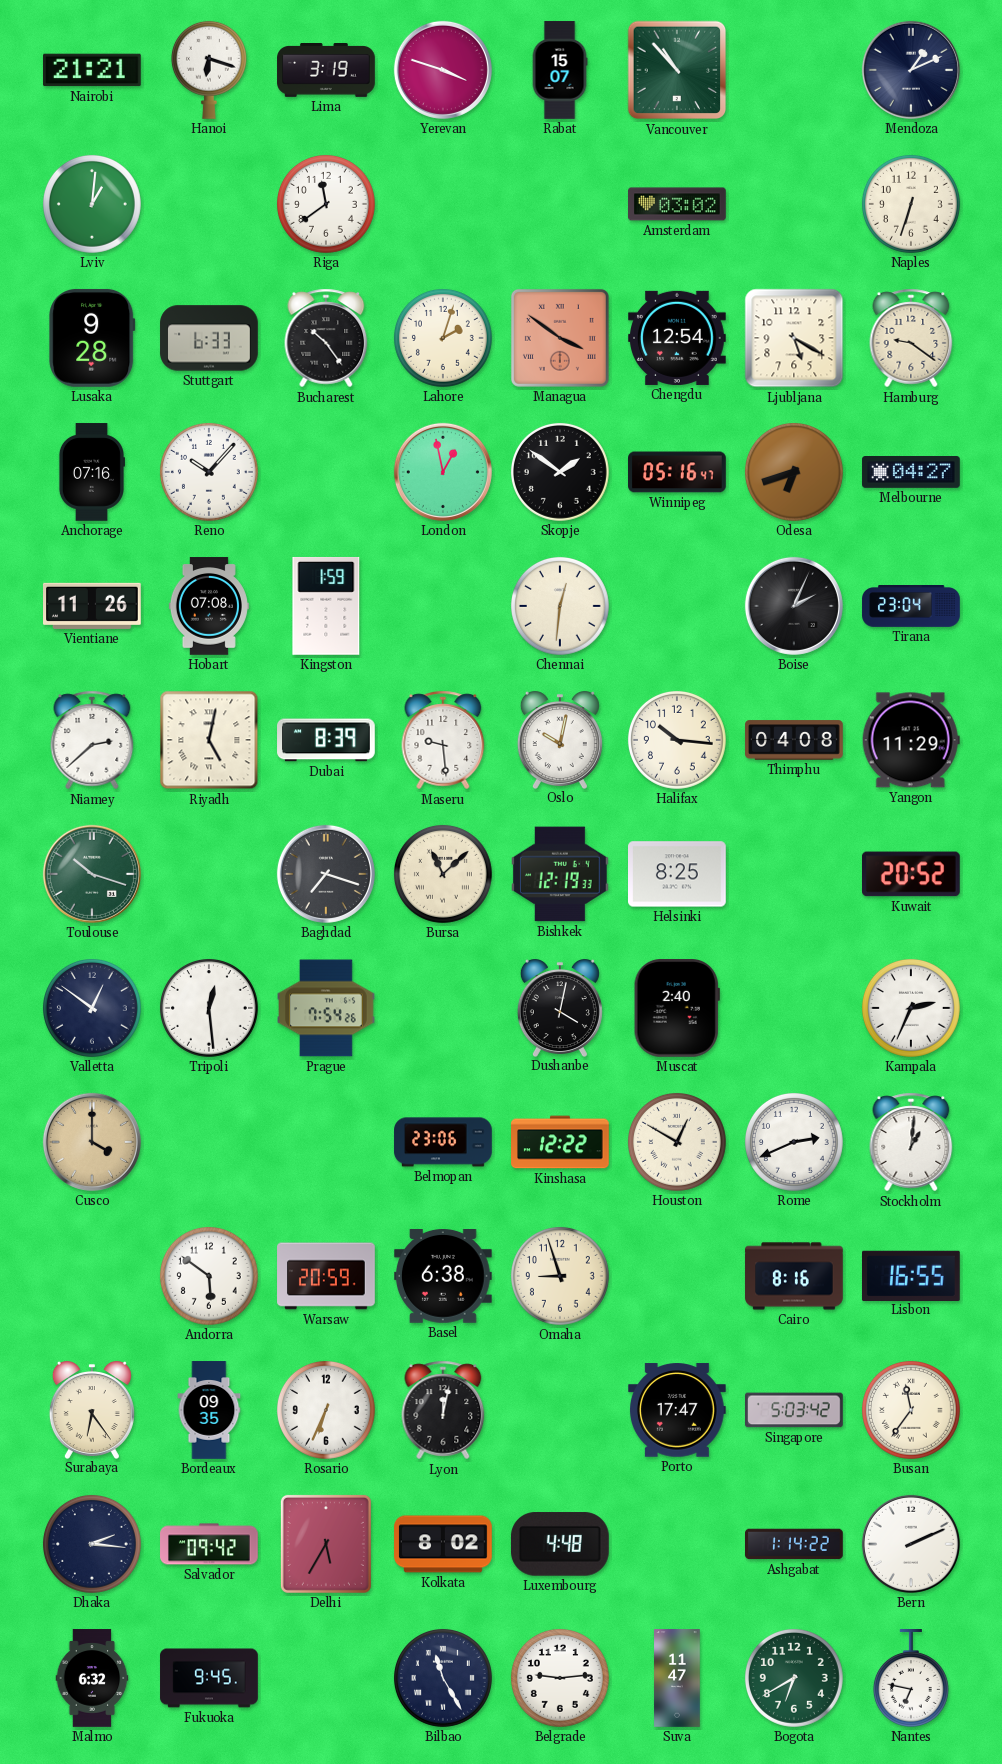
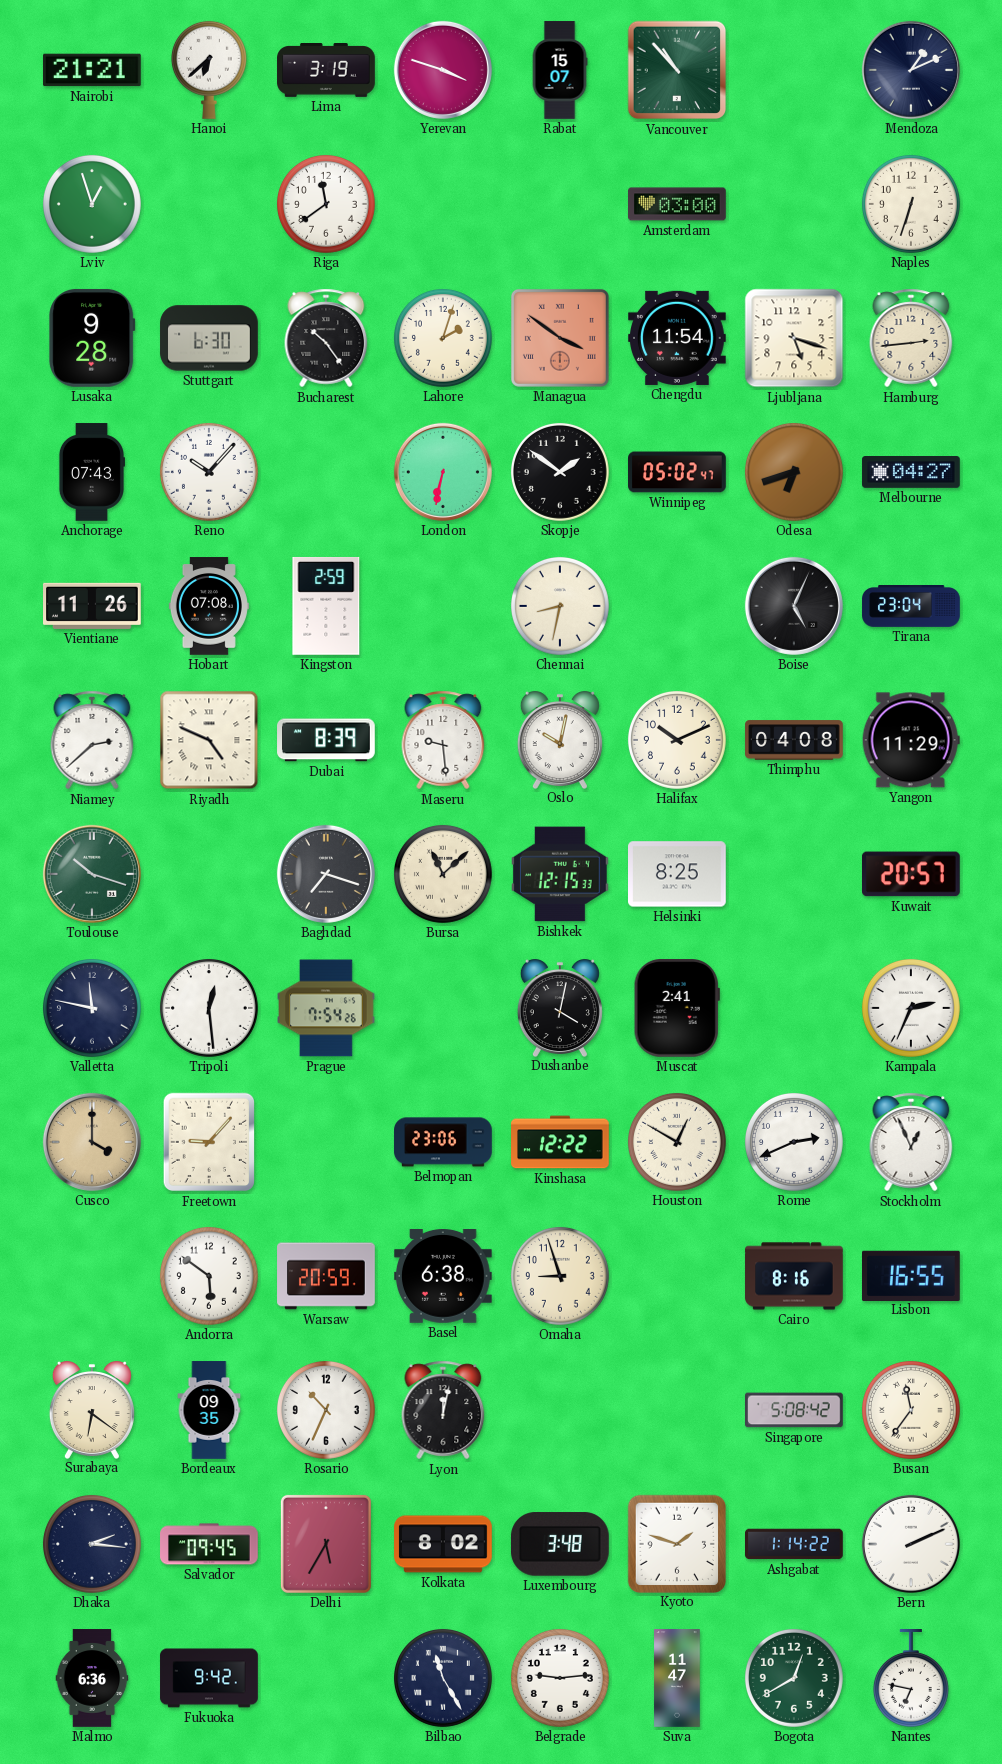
Hanoi: 6:18 -> 6:38
Lviv: 1:01 -> 12:57
Amsterdam: 03:02 -> 03:00
Stuttgart: 6:33 -> 6:30
Chengdu: 12:54 -> 11:54
Ljubljana: 5:20 -> 5:18
Hamburg: 9:21 -> 2:44
Anchorage: 07:16 -> 07:43
London: 12:58 -> 6:32
Winnipeg: 05:16 -> 05:02
Kingston: 1:59 -> 2:59
Chennai: 12:31 -> 8:32
Boise: 2:04 -> 5:04
Riyadh: 5:02 -> 4:49
Halifax: 10:16 -> 10:11
Bishkek: 12:19 -> 12:15
Kuwait: 20:52 -> 20:57
Valletta: 12:51 -> 11:47
Muscat: 2:40 -> 2:41
Freetown: none -> 9:07
Stockholm: 1:01 -> 12:56
Surabaya: 6:24 -> 6:21
Rosario: 6:34 -> 10:34
Porto: 17:47 -> none
Singapore: 5:03 -> 5:08
Salvador: 09:42 -> 09:45
Luxembourg: 4:48 -> 3:48
Kyoto: none -> 1:48
Malmo: 6:32 -> 6:36
Fukuoka: 9:45 -> 9:42
Bogota: 6:40 -> 12:40
